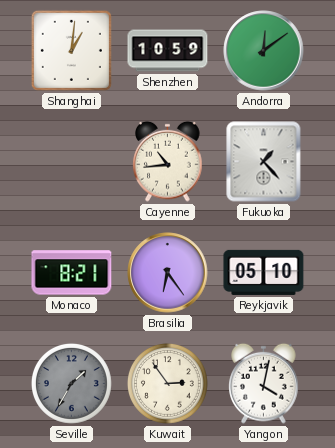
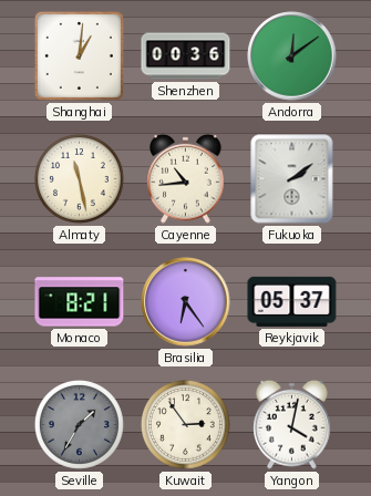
Shenzhen: 10:59 -> 00:36
Almaty: none -> 11:28
Fukuoka: 1:23 -> 2:09
Reykjavik: 05:10 -> 05:37
